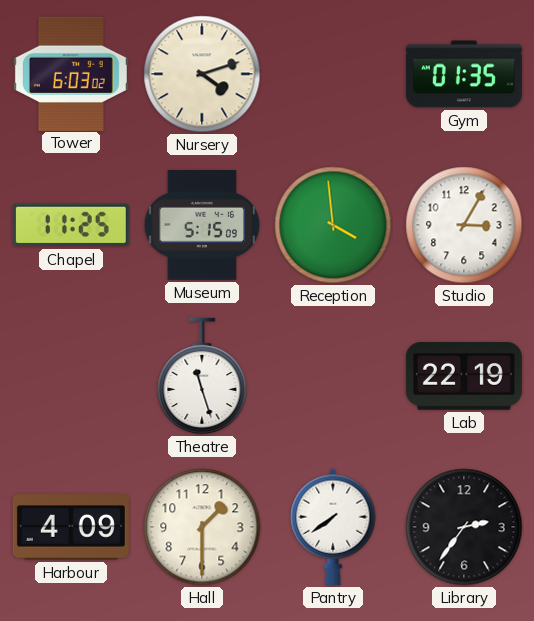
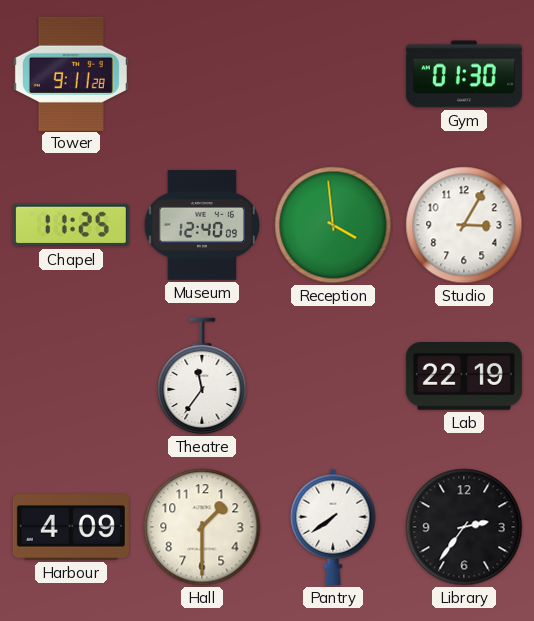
Tower: 6:03 -> 9:11
Nursery: 4:12 -> none
Gym: 01:35 -> 01:30
Museum: 5:15 -> 12:40
Theatre: 11:27 -> 11:36
